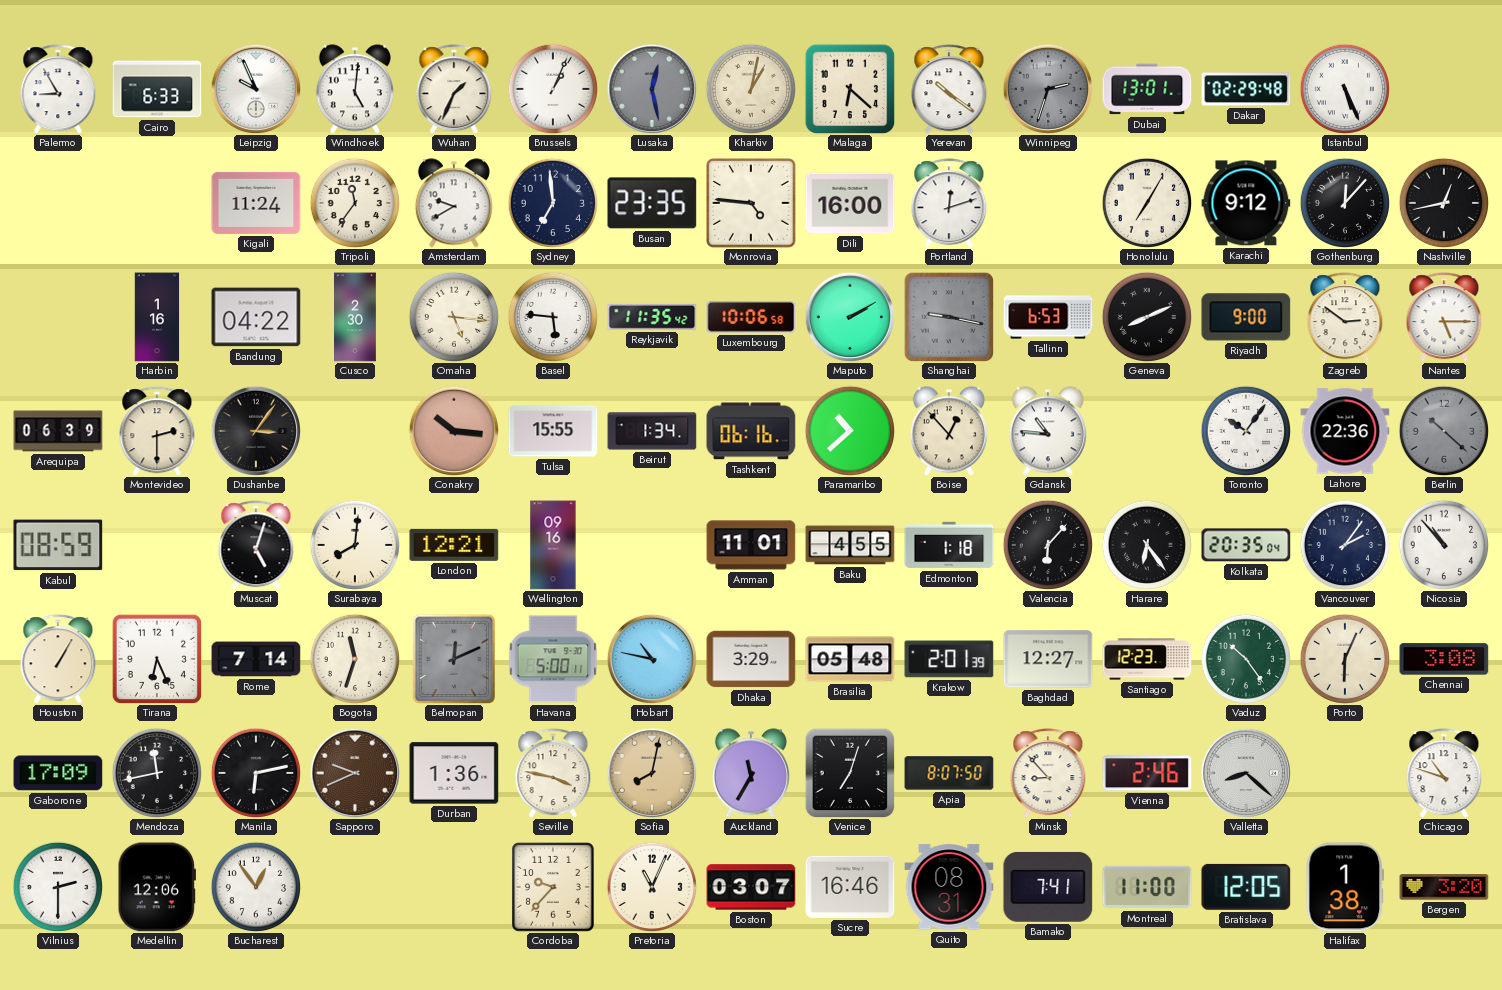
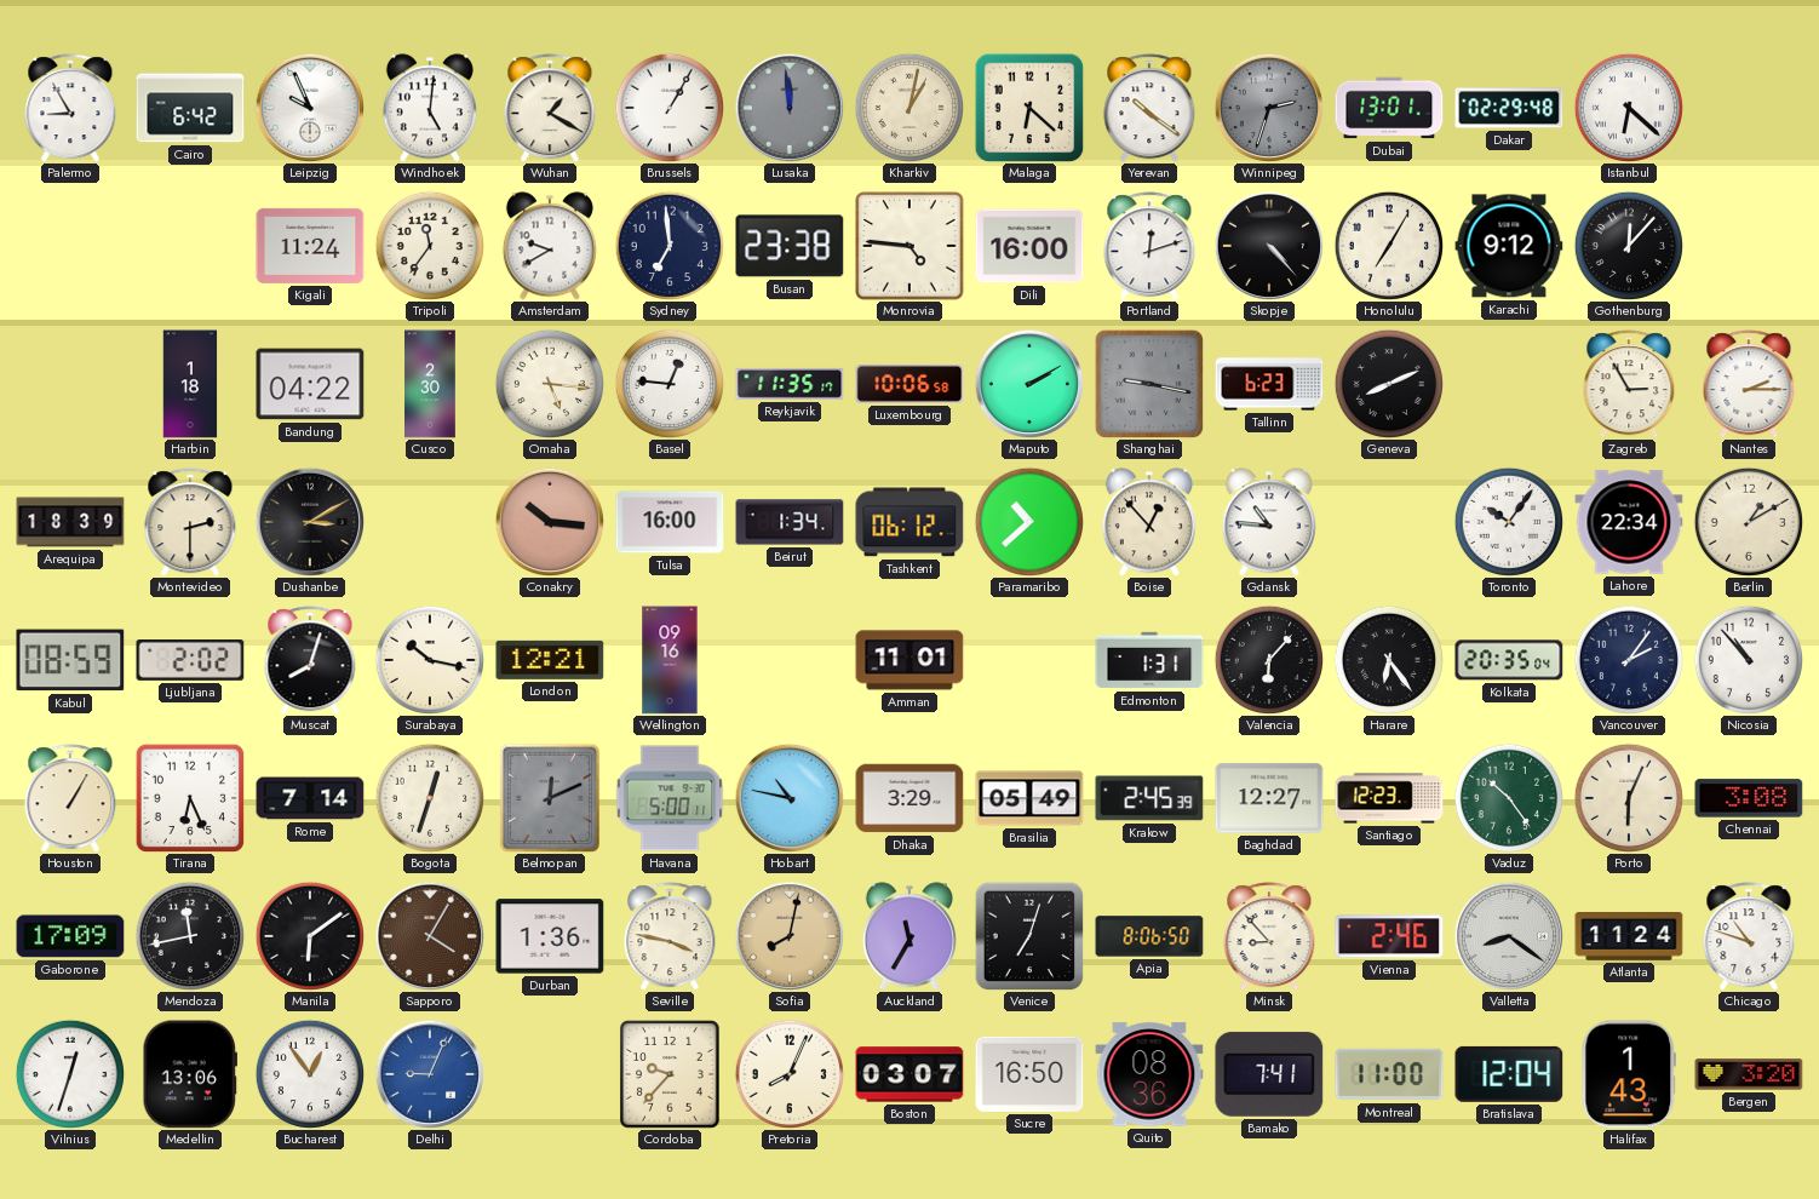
Cairo: 6:33 -> 6:42
Wuhan: 1:34 -> 1:20
Brussels: 1:04 -> 1:05
Lusaka: 12:28 -> 11:59
Istanbul: 5:26 -> 6:22
Busan: 23:35 -> 23:38
Skopje: none -> 4:23
Nashville: 12:43 -> none
Harbin: 1:16 -> 1:18
Basel: 5:46 -> 12:46
Reykjavik: 11:35:42 -> 11:35:17
Tallinn: 6:53 -> 6:23
Riyadh: 9:00 -> none
Zagreb: 2:51 -> 2:55
Nantes: 5:15 -> 2:15
Arequipa: 06:39 -> 18:39
Dushanbe: 3:06 -> 3:10
Tulsa: 15:55 -> 16:00
Tashkent: 06:16 -> 06:12
Lahore: 22:36 -> 22:34
Berlin: 10:22 -> 1:10
Berlin dial: grey -> cream
Ljubljana: none -> 2:02
Muscat: 5:03 -> 8:03
Surabaya: 8:01 -> 10:17
Baku: 4:55 -> none
Edmonton: 1:18 -> 1:31
Bogota: 11:33 -> 12:33
Brasilia: 05:48 -> 05:49
Krakow: 2:01 -> 2:45
Manila: 6:13 -> 6:09
Sapporo: 9:41 -> 4:05
Apia: 8:07 -> 8:06
Valletta: 8:22 -> 8:21
Atlanta: none -> 11:24
Vilnius: 2:30 -> 12:33
Medellin: 12:06 -> 13:06
Delhi: none -> 9:04
Pretoria: 11:04 -> 8:04
Sucre: 16:46 -> 16:50
Quito: 08:31 -> 08:36
Bratislava: 12:05 -> 12:04
Halifax: 1:38 -> 1:43
